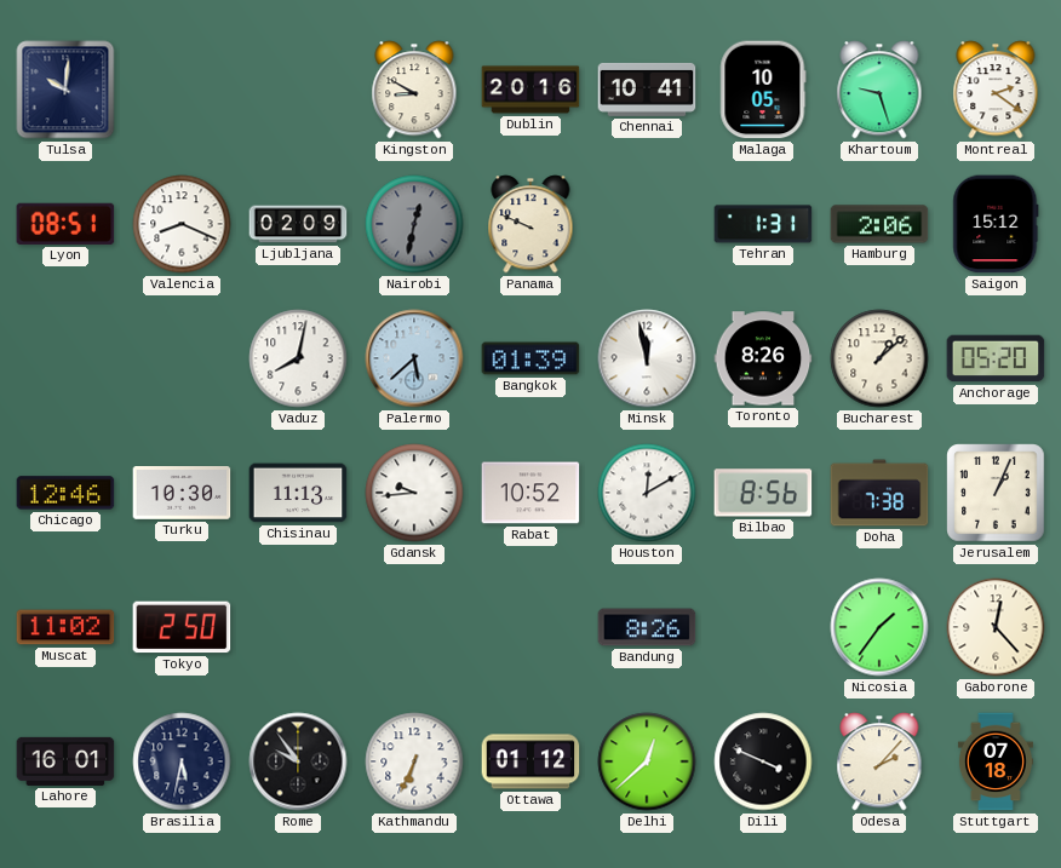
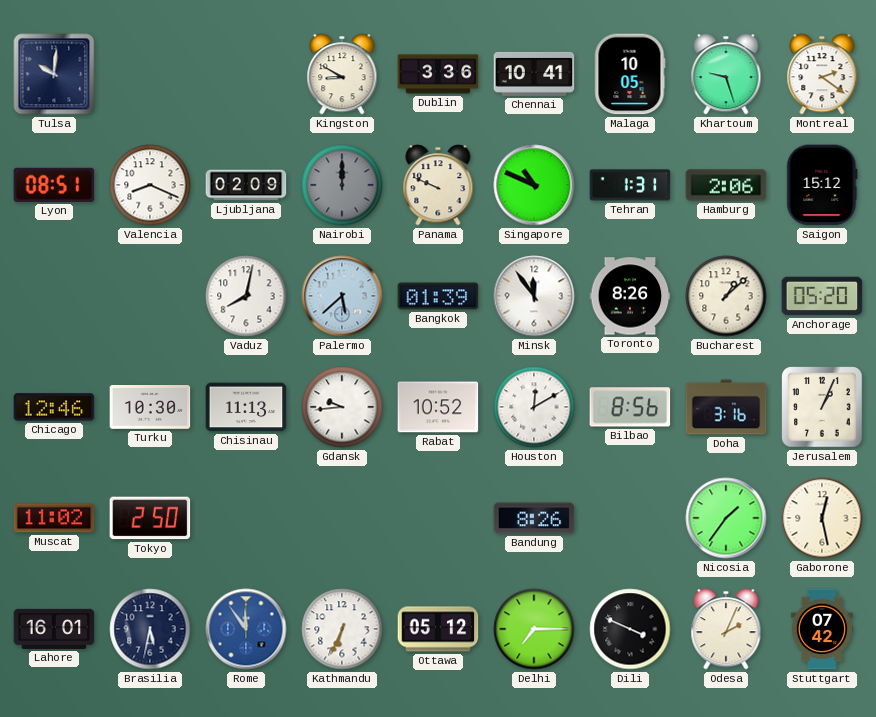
Dublin: 20:16 -> 3:36
Nairobi: 12:32 -> 12:00
Singapore: none -> 10:49
Minsk: 11:58 -> 11:54
Doha: 7:38 -> 3:16
Gaborone: 12:23 -> 12:28
Rome: 9:54 -> 11:54
Rome dial: black -> blue
Ottawa: 01:12 -> 05:12
Delhi: 12:38 -> 7:15
Odesa: 2:07 -> 2:04
Stuttgart: 07:18 -> 07:42
